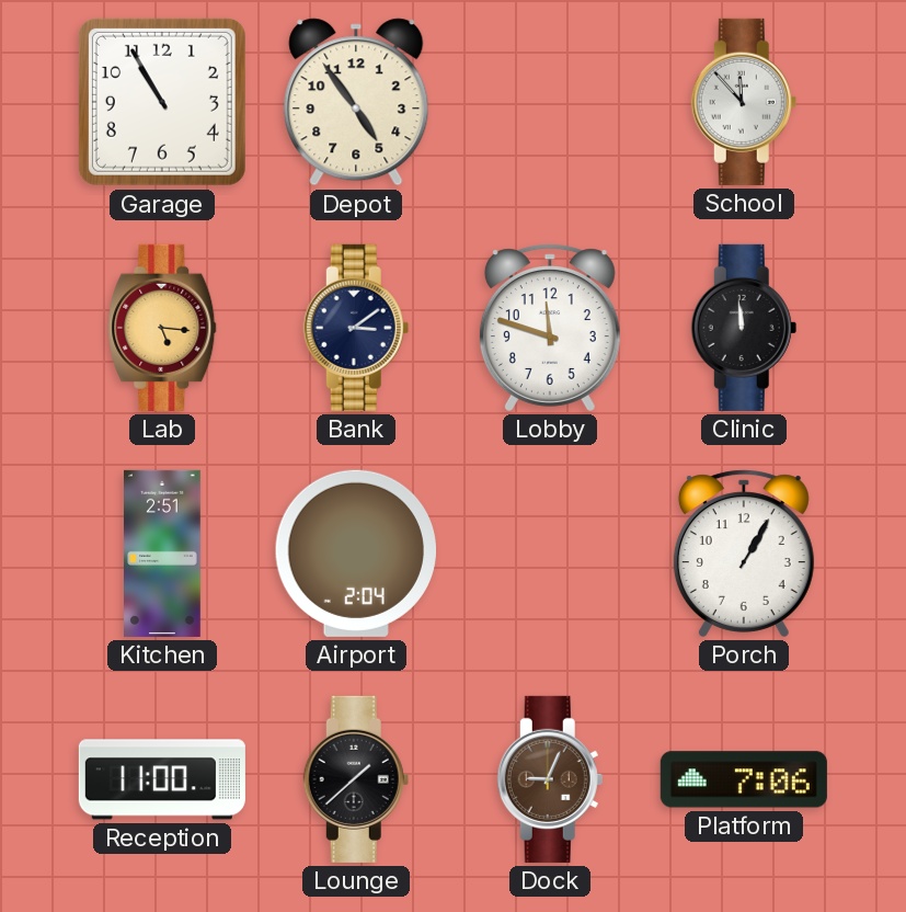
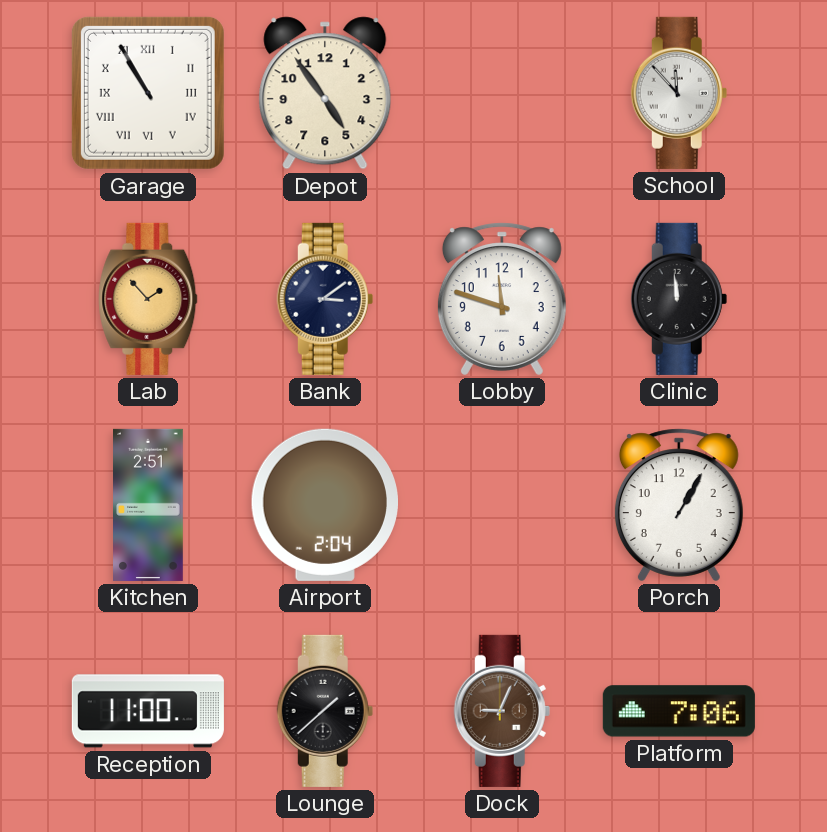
Garage numerals: Arabic -> Roman
Lab: 5:16 -> 1:53
